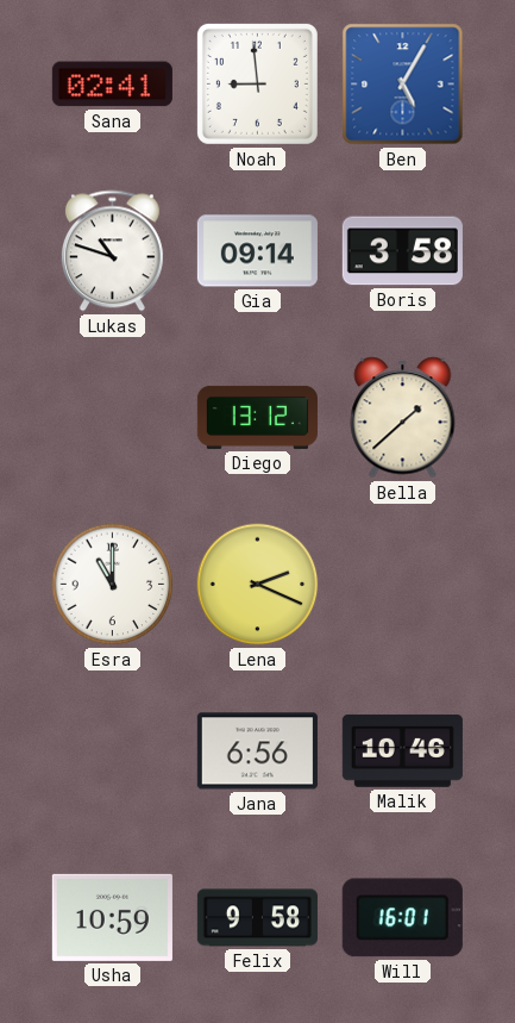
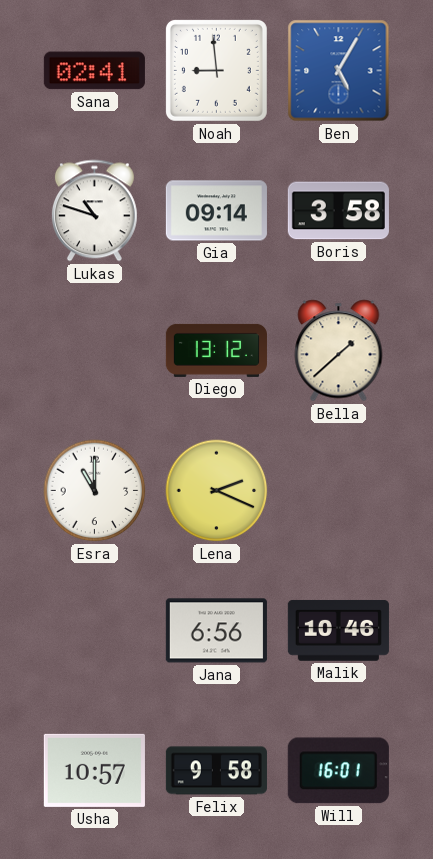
Usha: 10:59 -> 10:57
